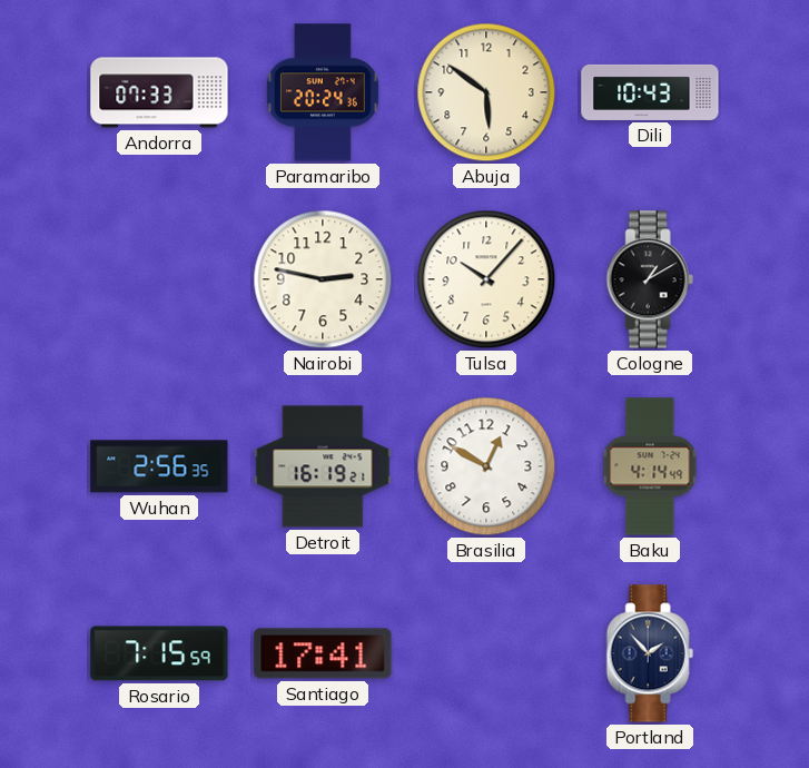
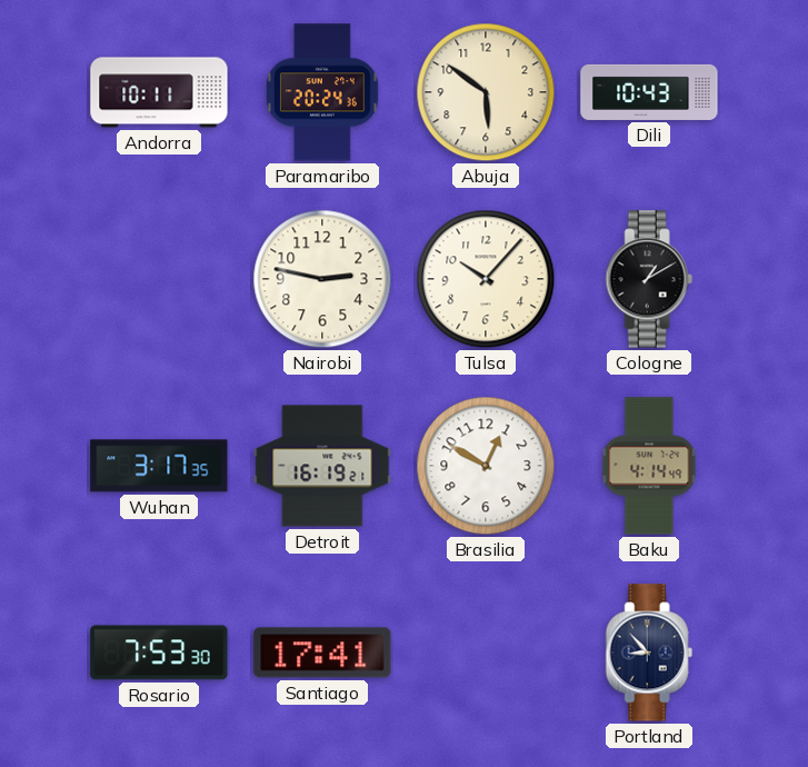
Andorra: 07:33 -> 10:11
Wuhan: 2:56 -> 3:17
Rosario: 7:15 -> 7:53
Portland: 1:53 -> 8:53
